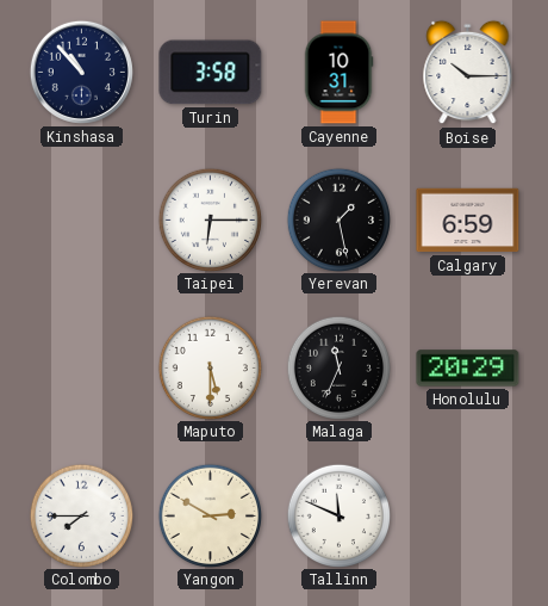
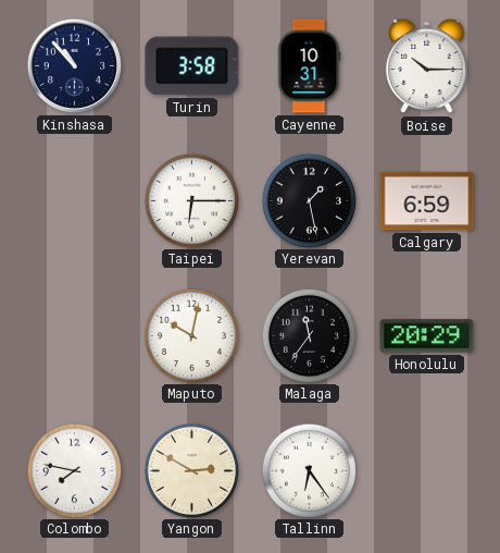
Maputo: 5:30 -> 10:02
Malaga: 11:34 -> 11:36
Colombo: 7:45 -> 7:47
Tallinn: 11:49 -> 6:24
